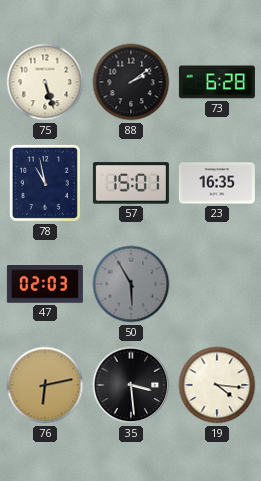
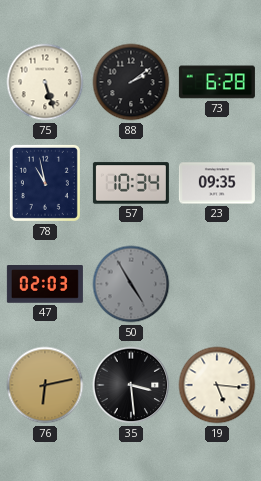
57: 15:01 -> 10:34
23: 16:35 -> 09:35
50: 5:55 -> 4:55
19: 4:16 -> 5:16
